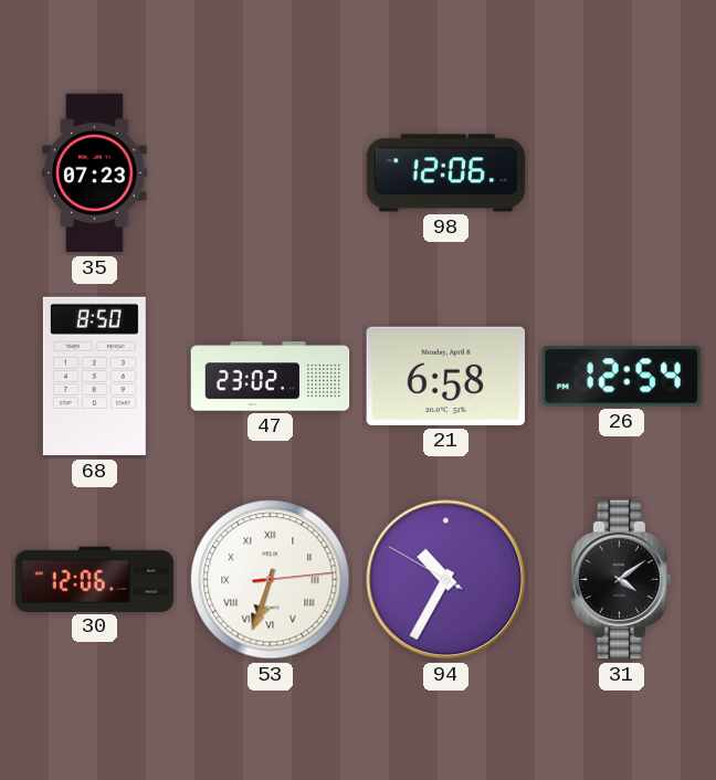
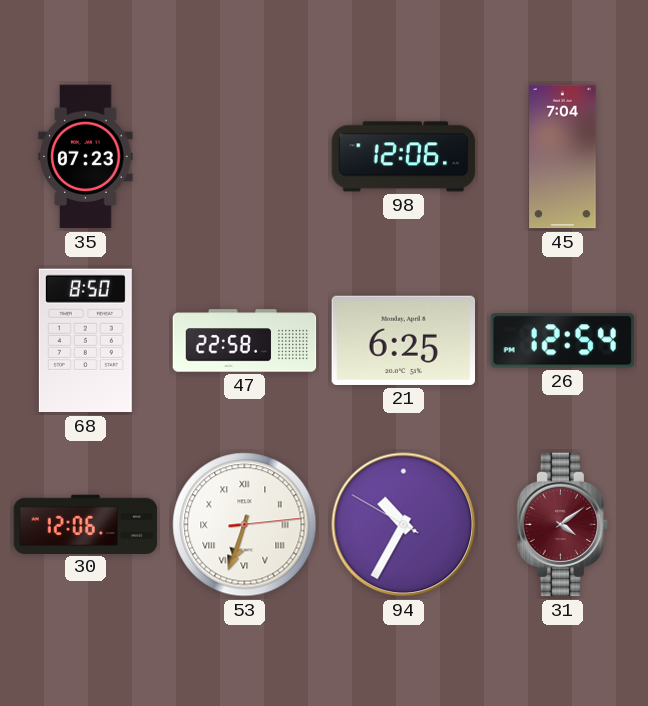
45: none -> 7:04
47: 23:02 -> 22:58
21: 6:58 -> 6:25
31 dial: black -> burgundy
